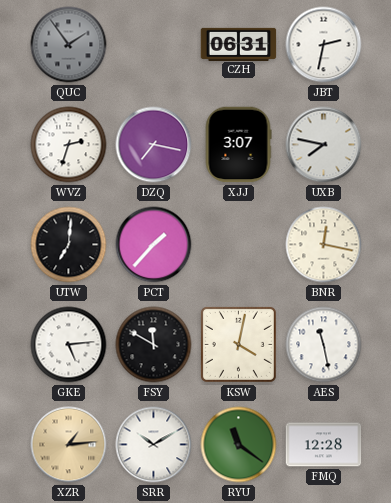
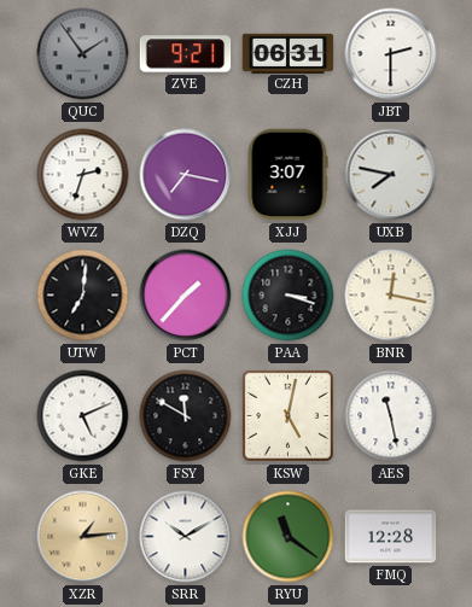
ZVE: none -> 9:21
JBT: 2:32 -> 2:30
PAA: none -> 3:18
GKE: 5:14 -> 5:11
KSW: 4:02 -> 5:02
